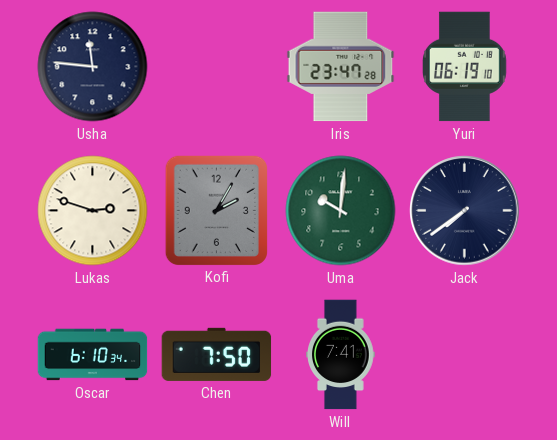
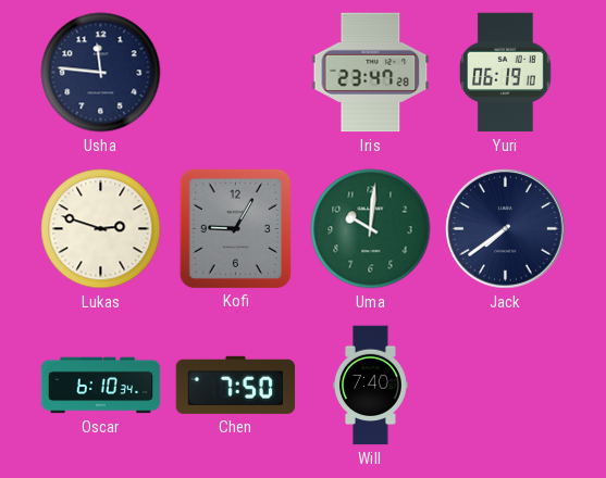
Kofi: 2:05 -> 9:05
Will: 7:41 -> 7:40
